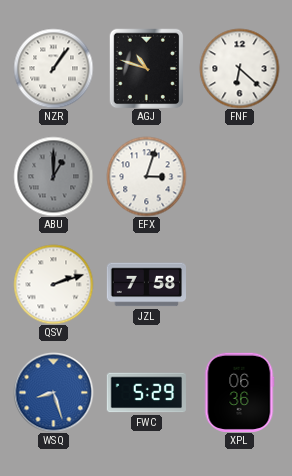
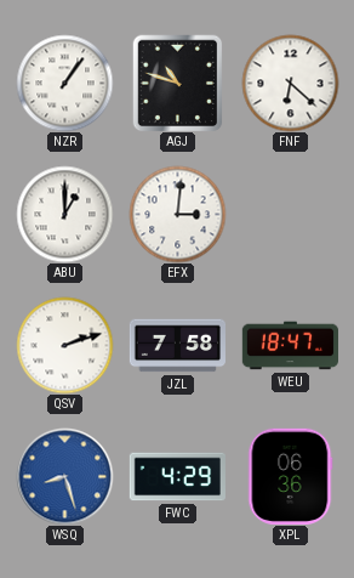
ABU dial: grey -> white
EFX: 3:03 -> 3:01
WEU: none -> 18:47
FWC: 5:29 -> 4:29
